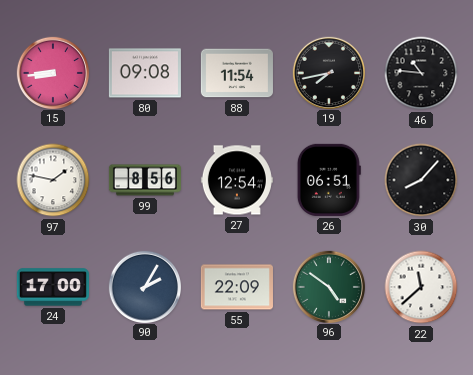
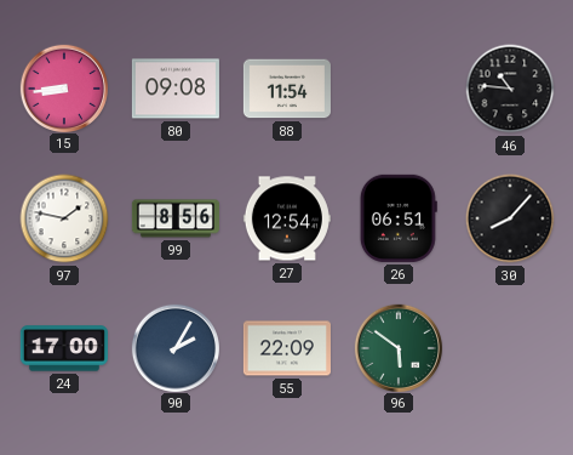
19: 7:43 -> none
96: 4:51 -> 5:51
22: 11:38 -> none
